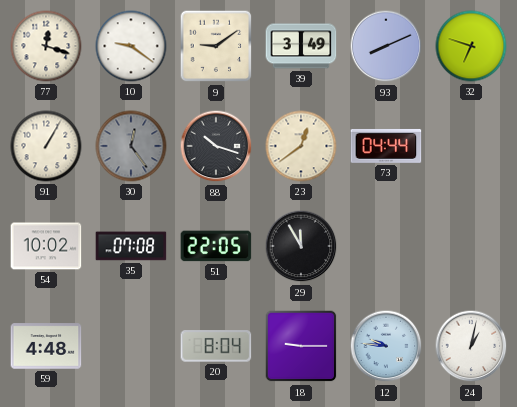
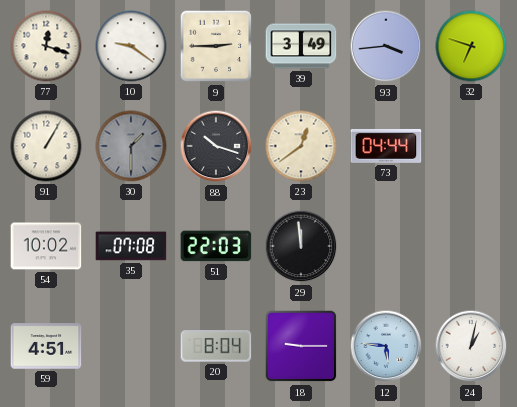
9: 9:09 -> 2:45
93: 8:11 -> 3:44
30: 12:24 -> 1:30
51: 22:05 -> 22:03
29: 11:55 -> 11:59
59: 4:48 -> 4:51
12: 9:46 -> 5:46
